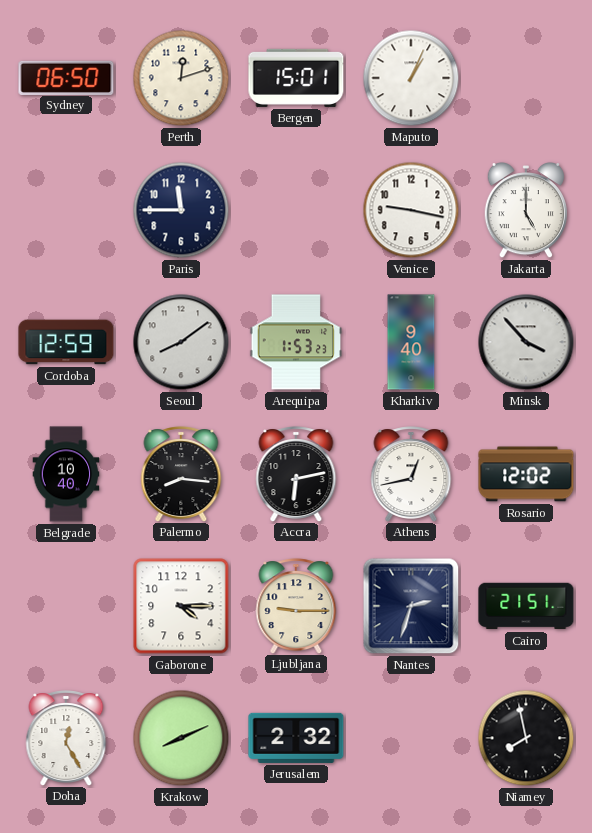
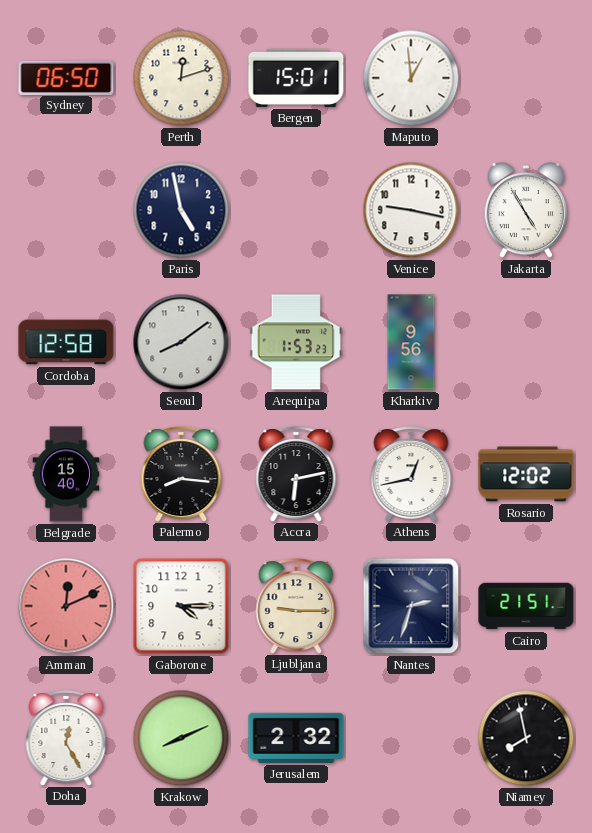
Maputo: 1:04 -> 12:59
Paris: 11:45 -> 4:58
Jakarta: 5:00 -> 4:55
Cordoba: 12:59 -> 12:58
Kharkiv: 9:40 -> 9:56
Minsk: 3:53 -> none
Belgrade: 10:40 -> 15:40
Amman: none -> 12:11
